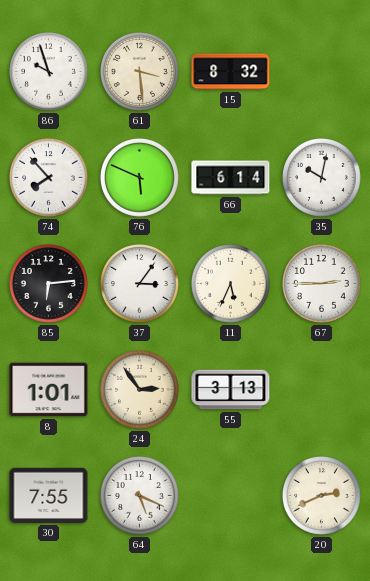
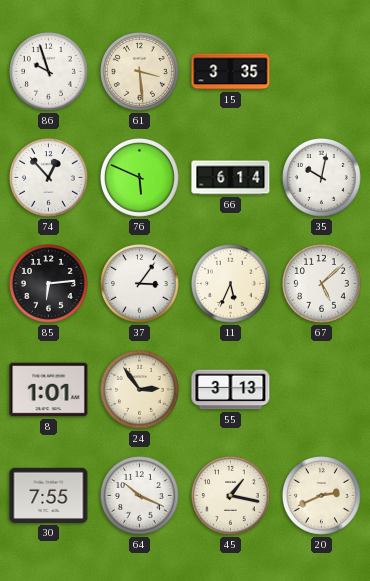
15: 8:32 -> 3:35
74: 7:53 -> 12:53
67: 2:45 -> 5:08
64: 5:19 -> 10:19
45: none -> 1:17
